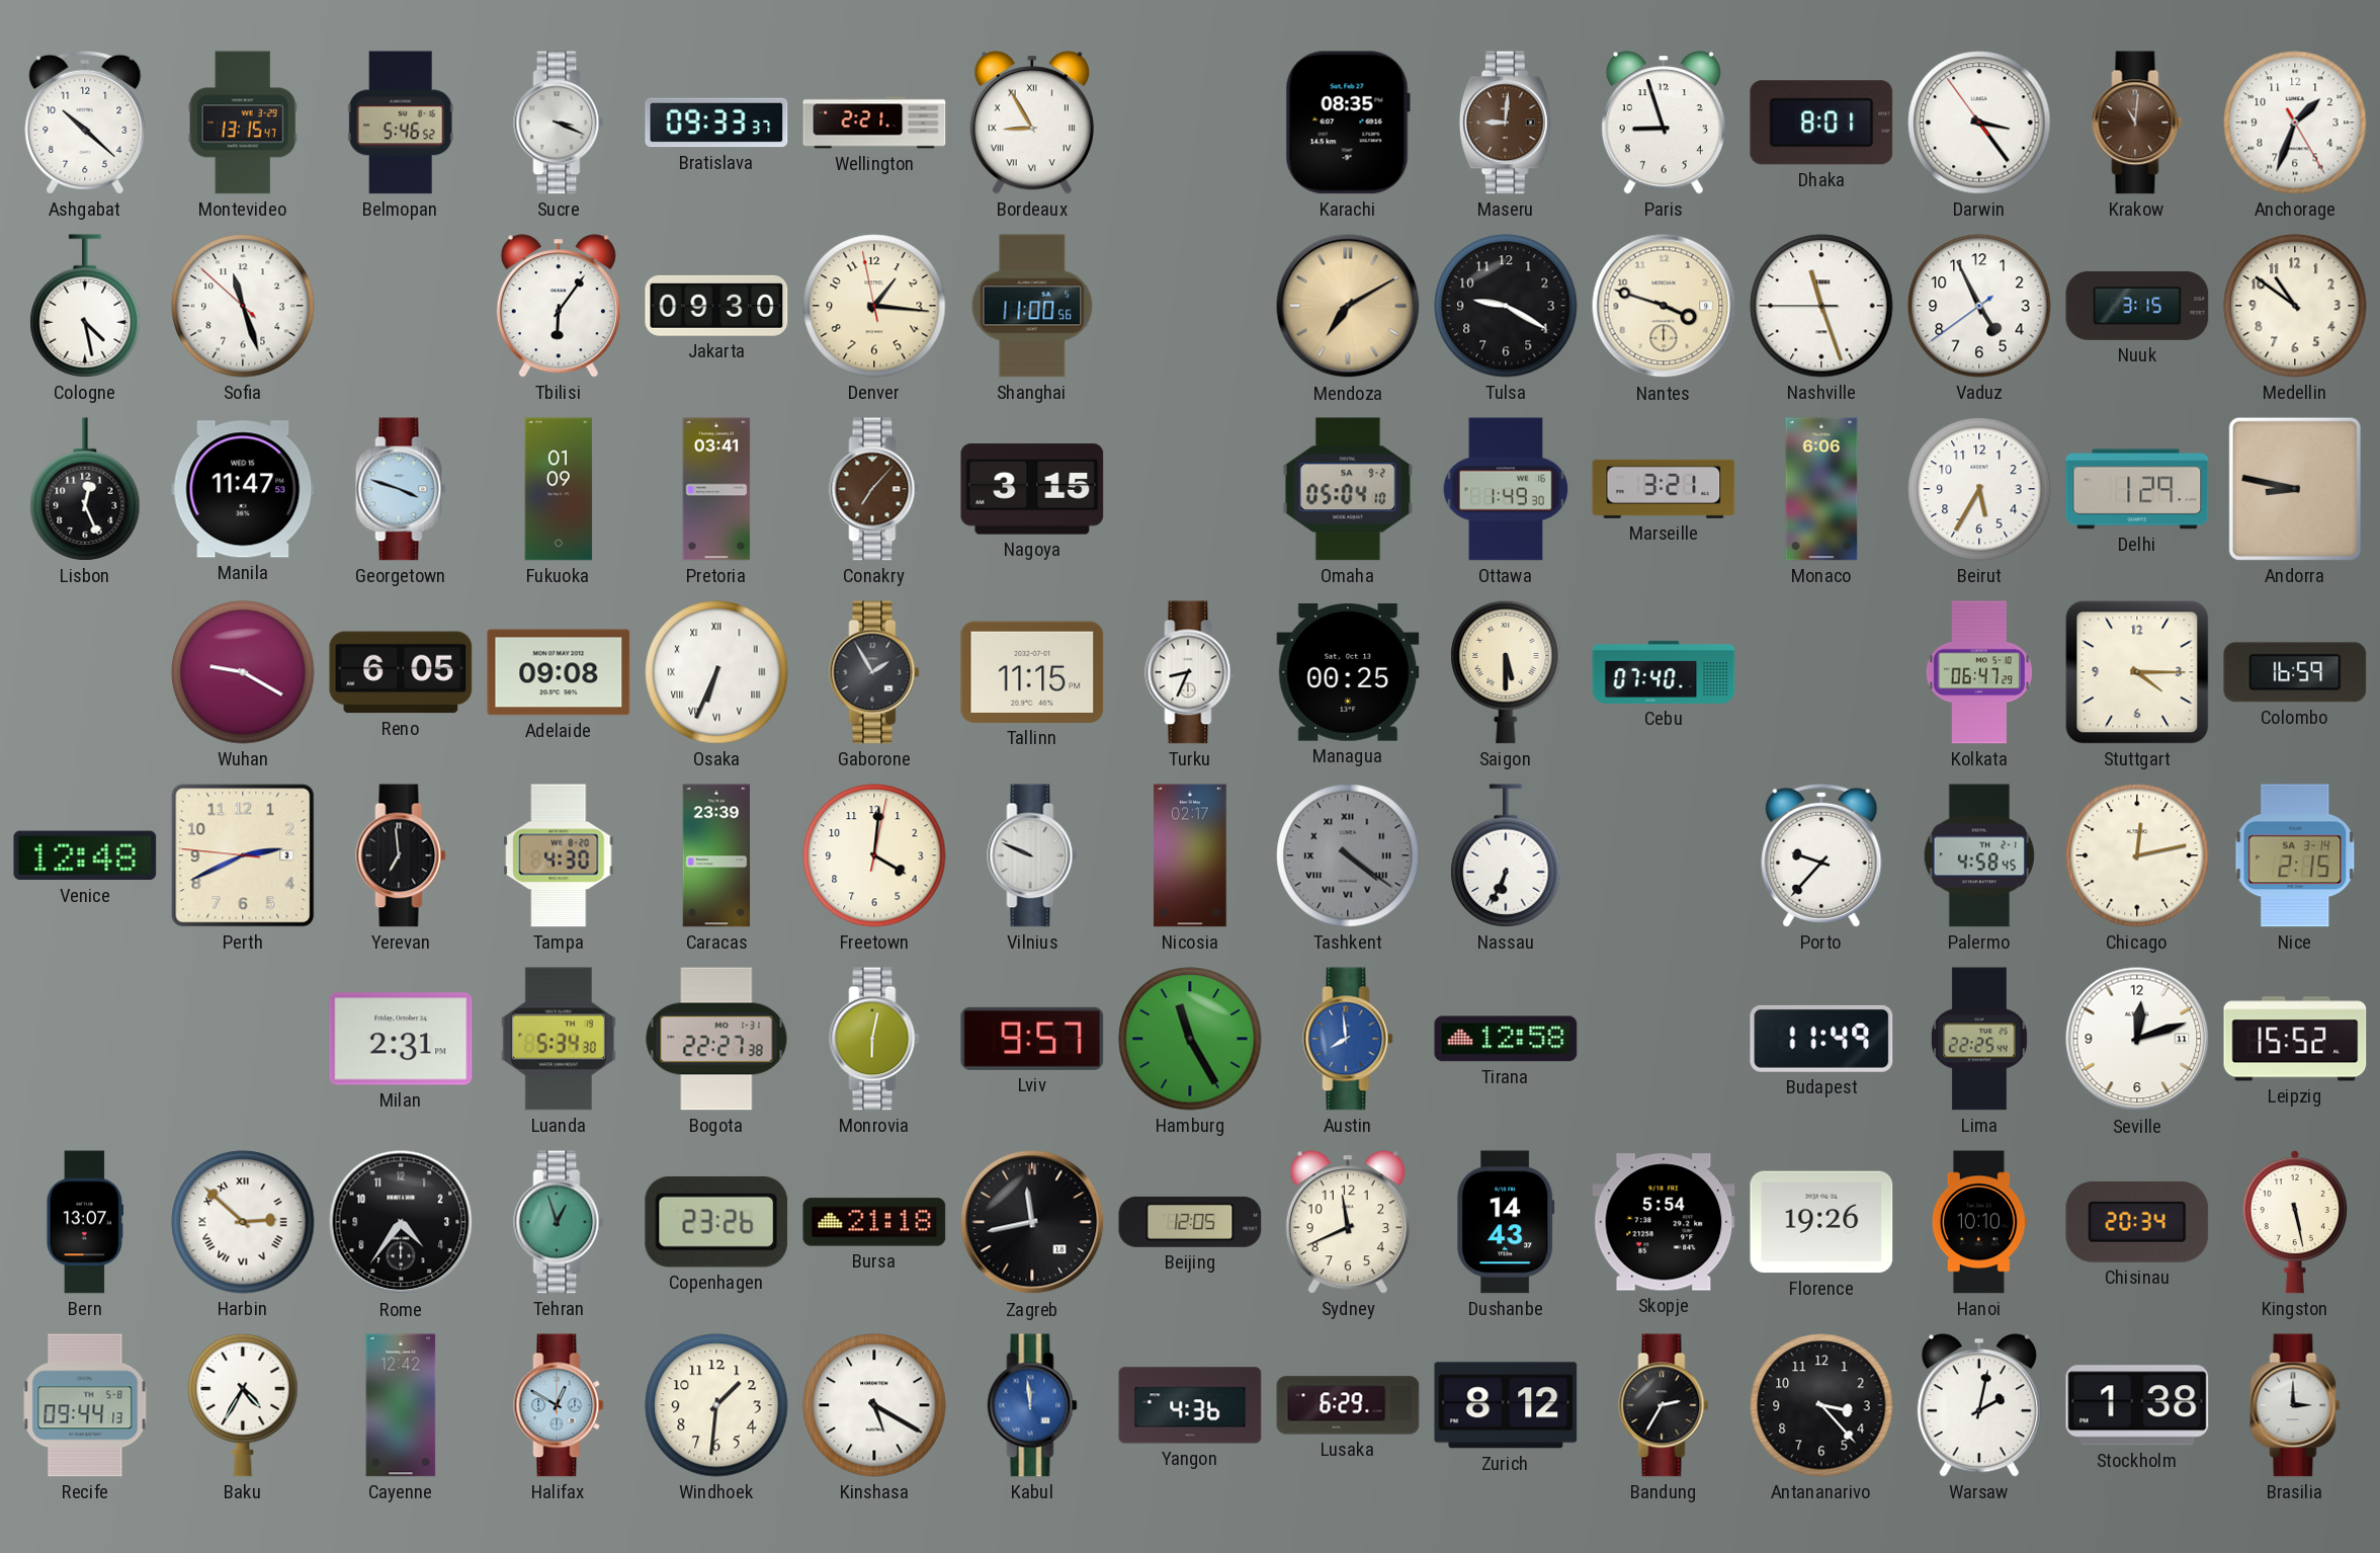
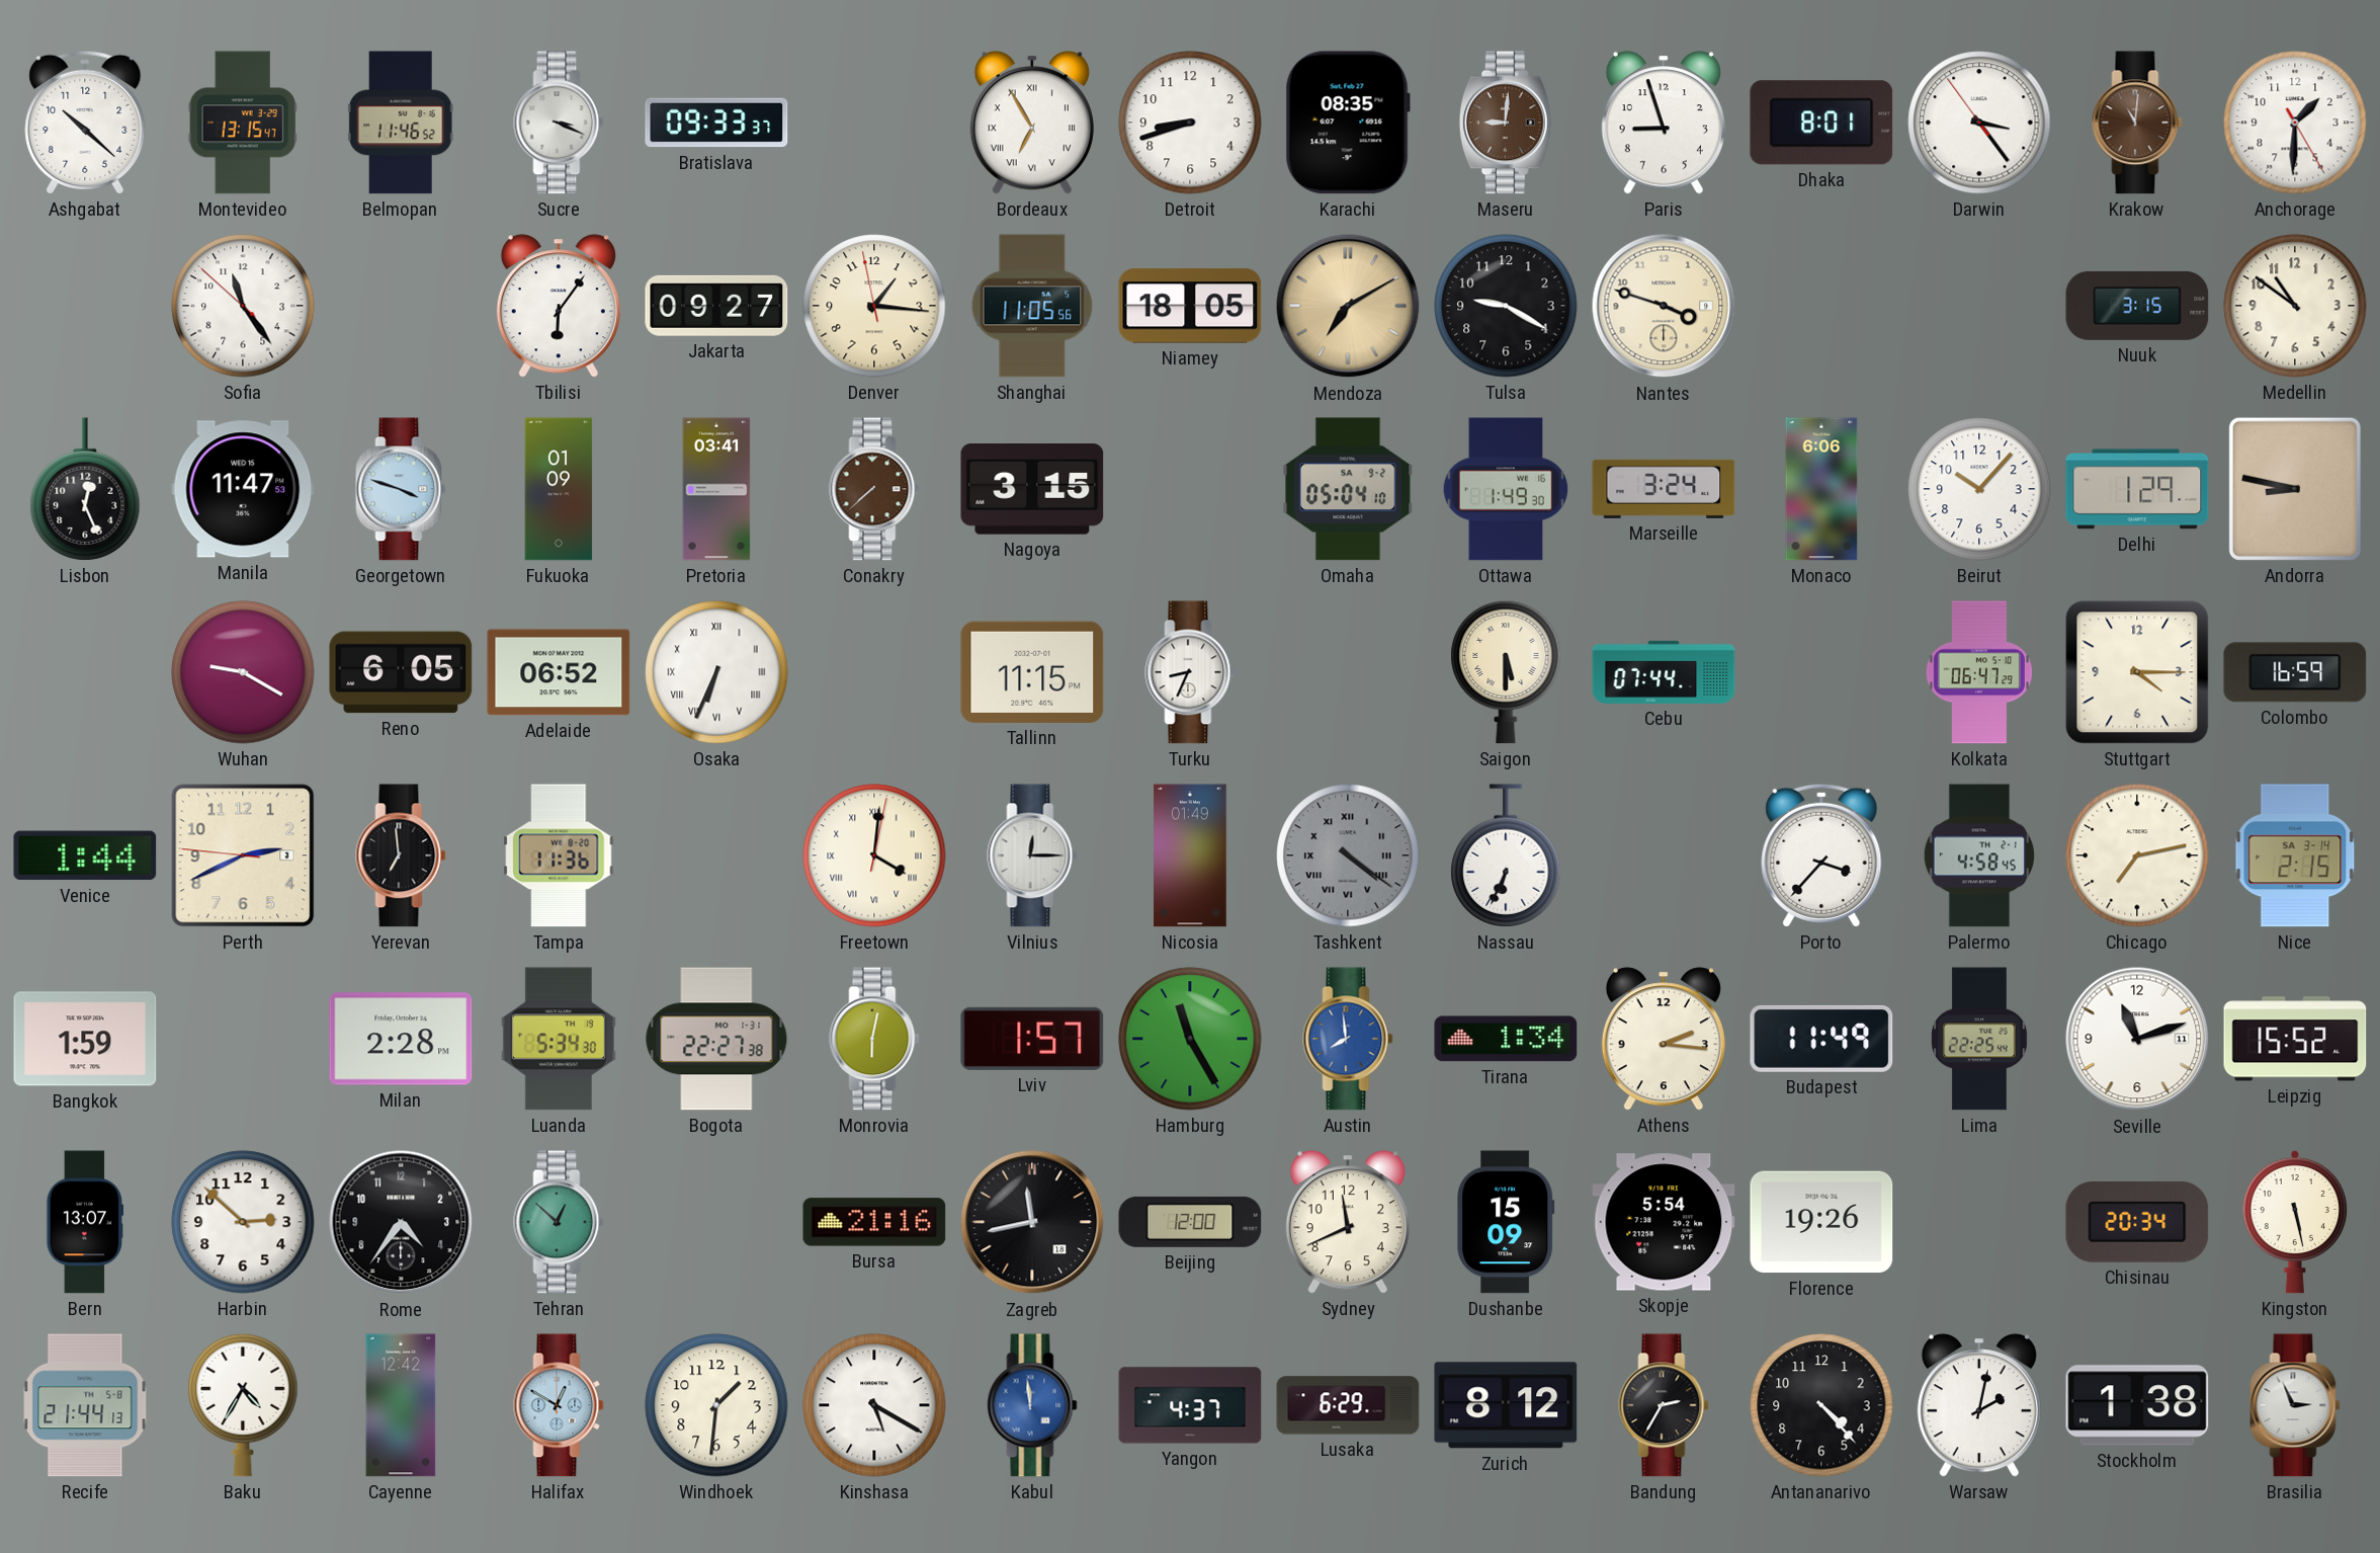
Belmopan: 5:46 -> 11:46
Wellington: 2:21 -> none
Bordeaux: 8:55 -> 6:55
Detroit: none -> 8:42
Anchorage: 1:33 -> 1:30
Cologne: 4:28 -> none
Sofia: 11:26 -> 11:23
Jakarta: 09:30 -> 09:27
Shanghai: 11:00 -> 11:05
Niamey: none -> 18:05
Nashville: 11:26 -> none
Vaduz: 4:55 -> none
Conakry: 7:07 -> 7:38
Marseille: 3:21 -> 3:24
Beirut: 5:35 -> 10:07
Adelaide: 09:08 -> 06:52
Gaborone: 1:55 -> none
Managua: 00:25 -> none
Cebu: 07:40 -> 07:44
Venice: 12:48 -> 1:44
Tampa: 4:30 -> 11:36
Caracas: 23:39 -> none
Freetown numerals: Arabic -> Roman
Vilnius: 9:49 -> 12:15
Nicosia: 02:17 -> 01:49
Porto: 9:37 -> 3:37
Chicago: 12:13 -> 7:13
Bangkok: none -> 1:59
Milan: 2:31 -> 2:28
Lviv: 9:57 -> 1:57
Tirana: 12:58 -> 1:34
Athens: none -> 2:16
Seville: 12:12 -> 11:12
Harbin numerals: Roman -> Arabic
Tehran: 12:57 -> 12:52
Copenhagen: 23:26 -> none
Bursa: 21:18 -> 21:16
Beijing: 12:05 -> 12:00
Dushanbe: 14:43 -> 15:09
Hanoi: 10:10 -> none
Recife: 09:44 -> 21:44
Yangon: 4:36 -> 4:37
Antananarivo: 3:23 -> 4:23
Brasilia: 3:00 -> 2:56
